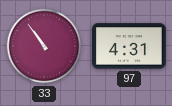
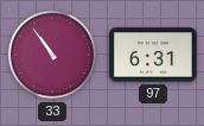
97: 4:31 -> 6:31
